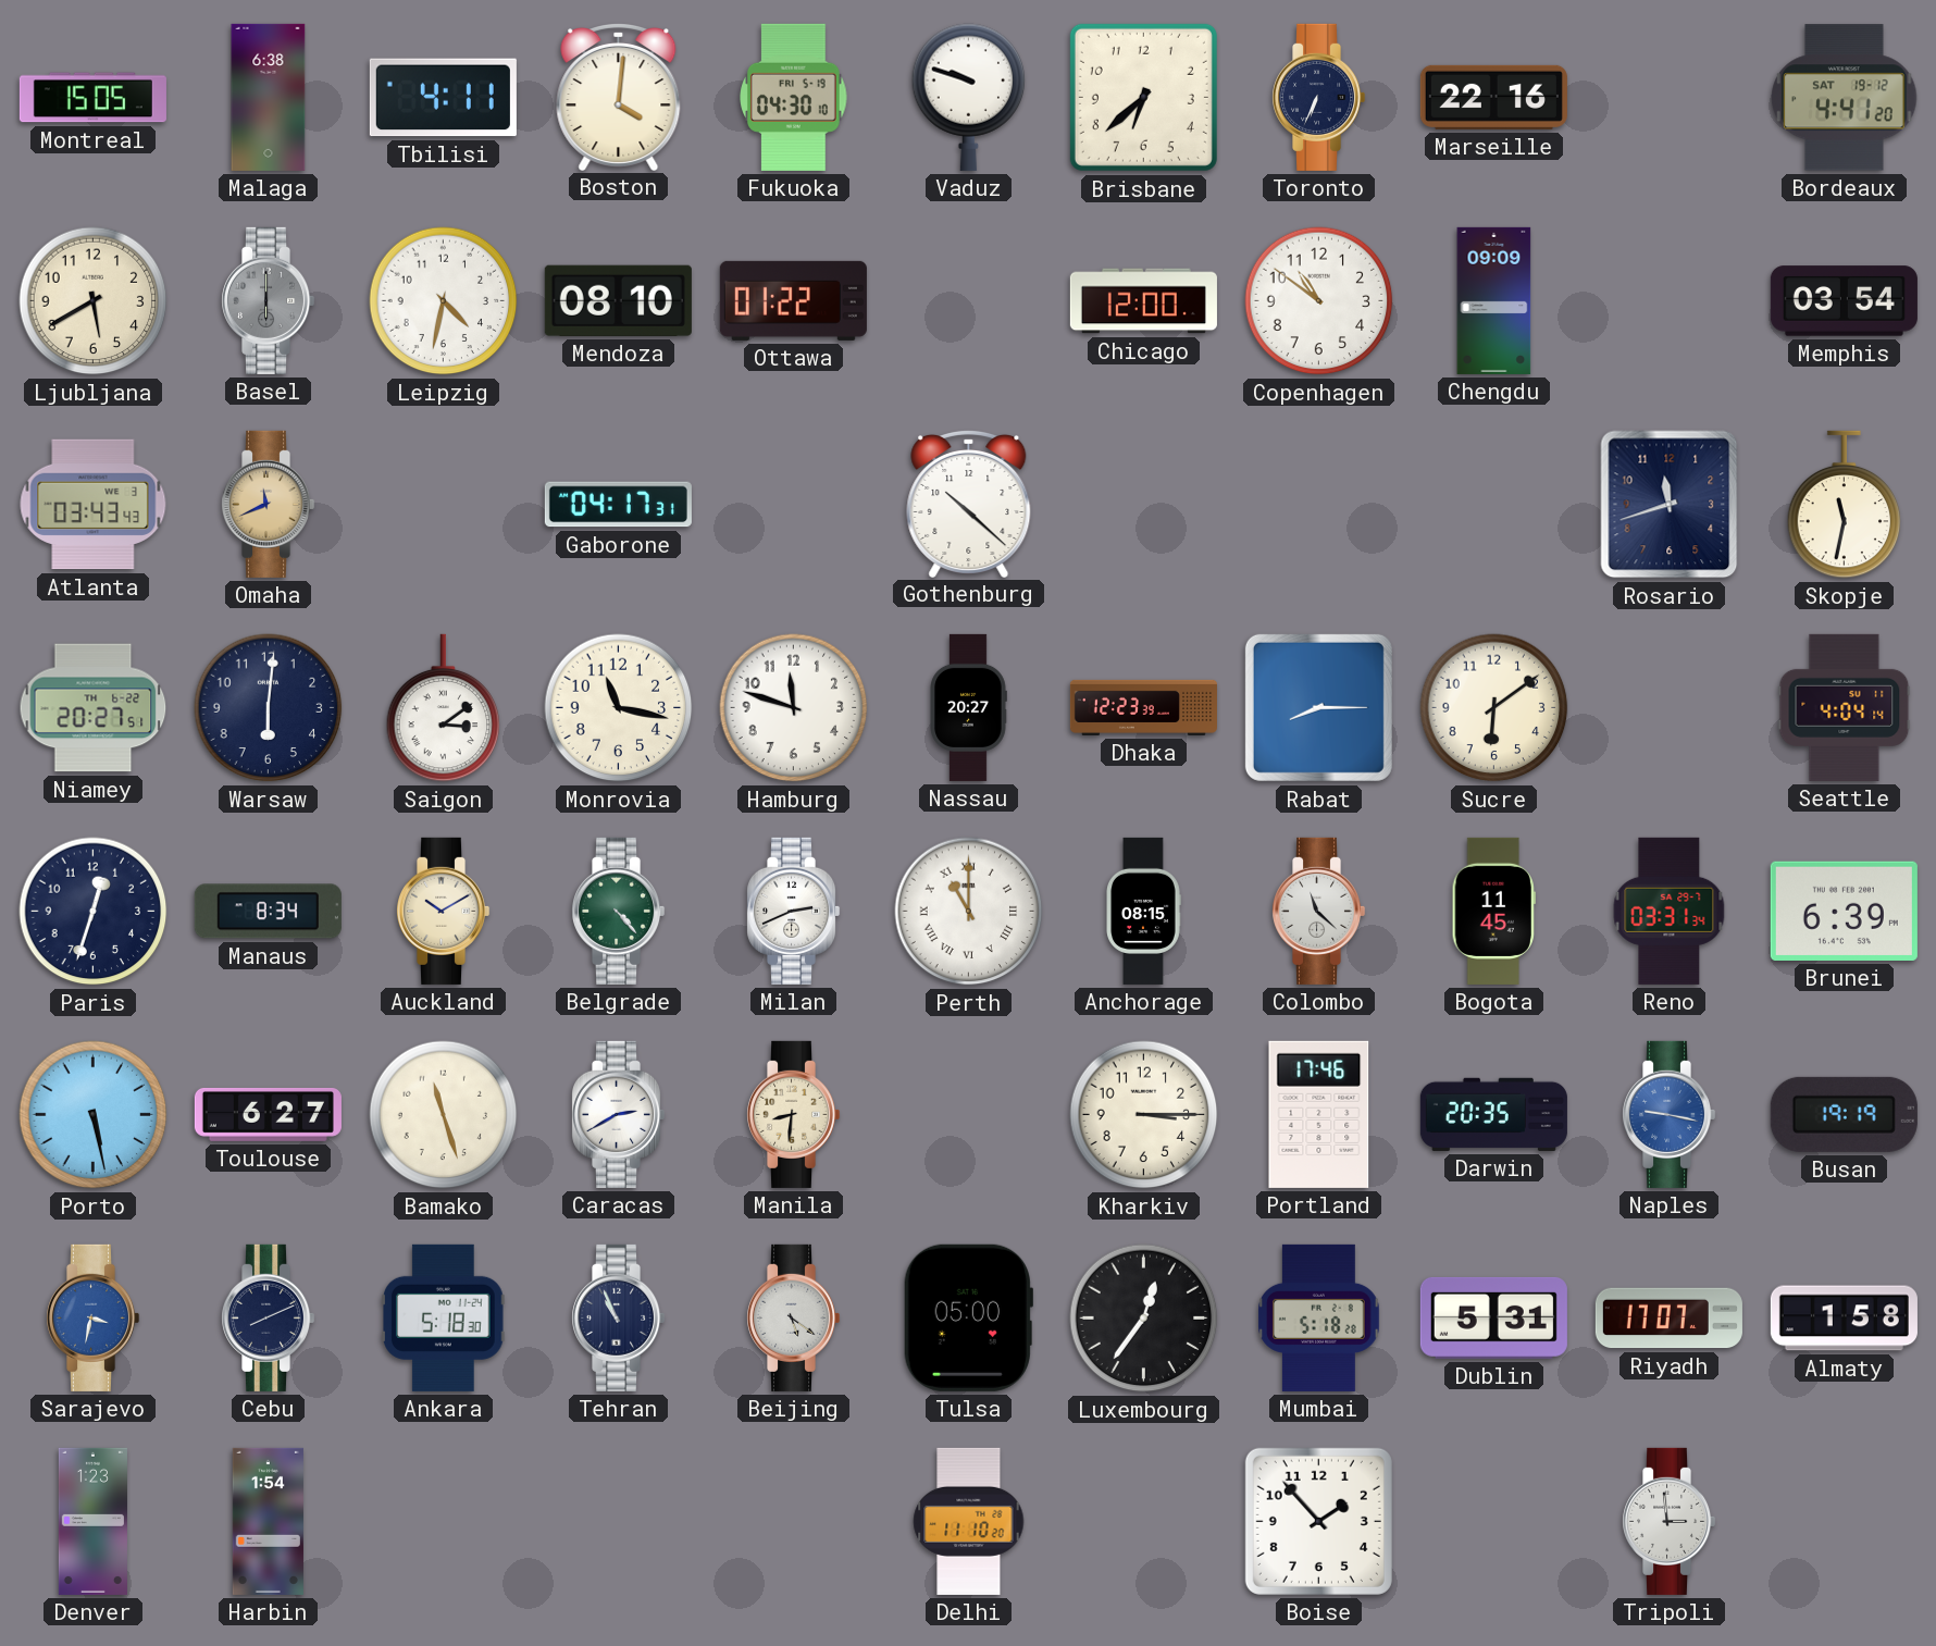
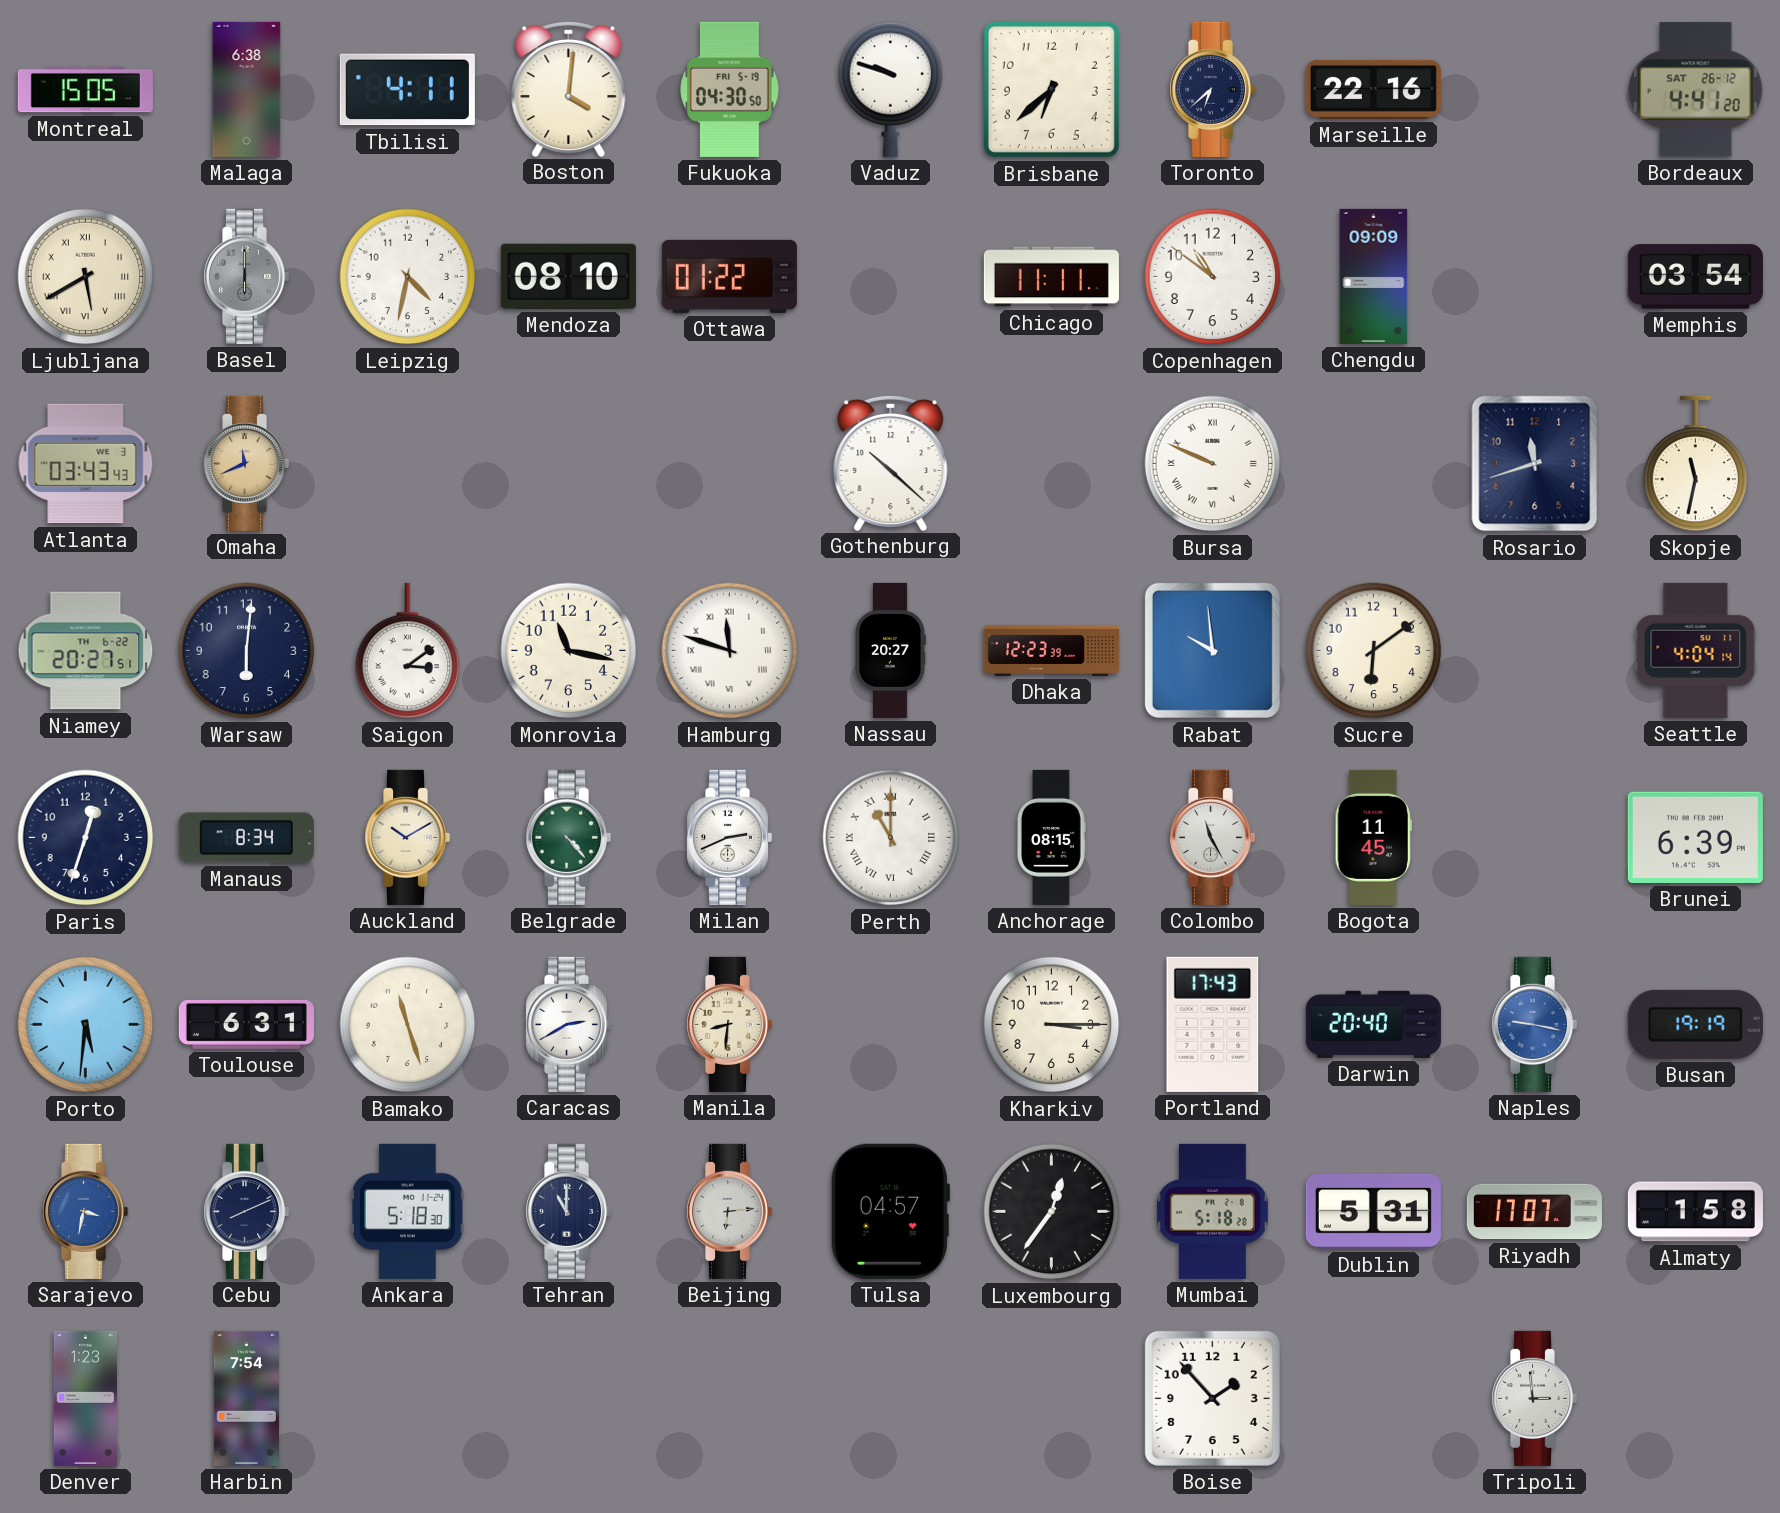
Fukuoka: 04:30:10 -> 04:30:50
Toronto: 6:34 -> 6:38
Bordeaux date: SAT 19-12 -> SAT 26-12
Ljubljana numerals: Arabic -> Roman
Chicago: 12:00 -> 11:11
Gaborone: 04:17 -> none
Bursa: none -> 9:49
Hamburg numerals: Arabic -> Roman
Rabat: 8:15 -> 9:59
Colombo: 11:22 -> 11:25
Reno: 03:31 -> none
Porto: 5:28 -> 5:31
Toulouse: 6:27 -> 6:31
Portland: 17:46 -> 17:43
Darwin: 20:35 -> 20:40
Tehran: 10:56 -> 11:00
Beijing: 5:21 -> 6:14
Tulsa: 05:00 -> 04:57
Harbin: 1:54 -> 7:54
Delhi: 11:10 -> none
